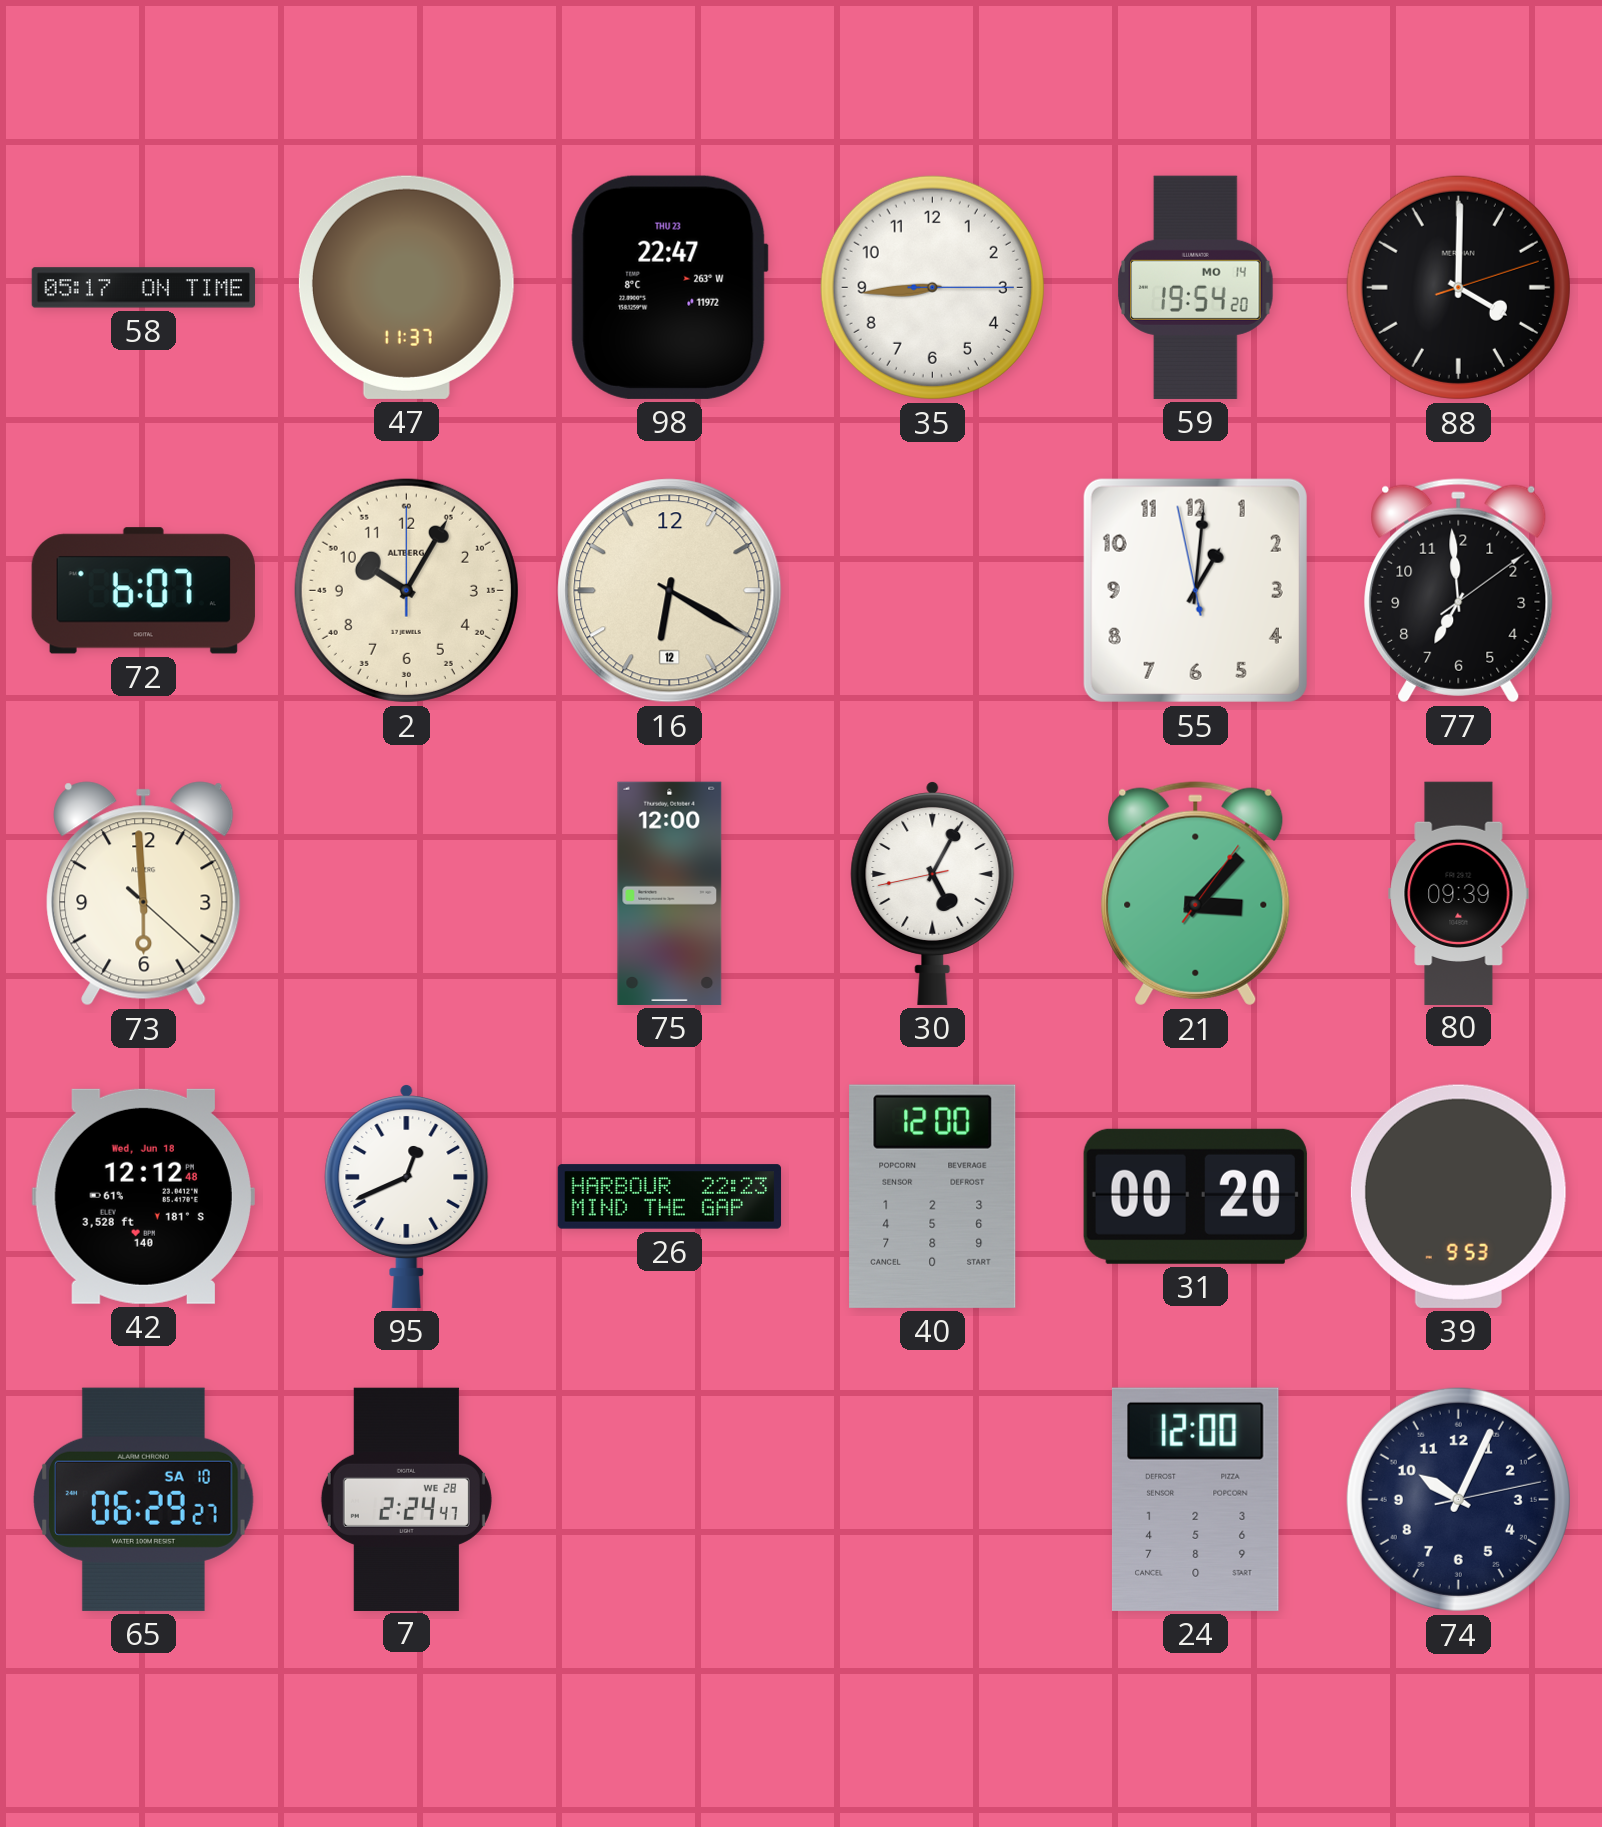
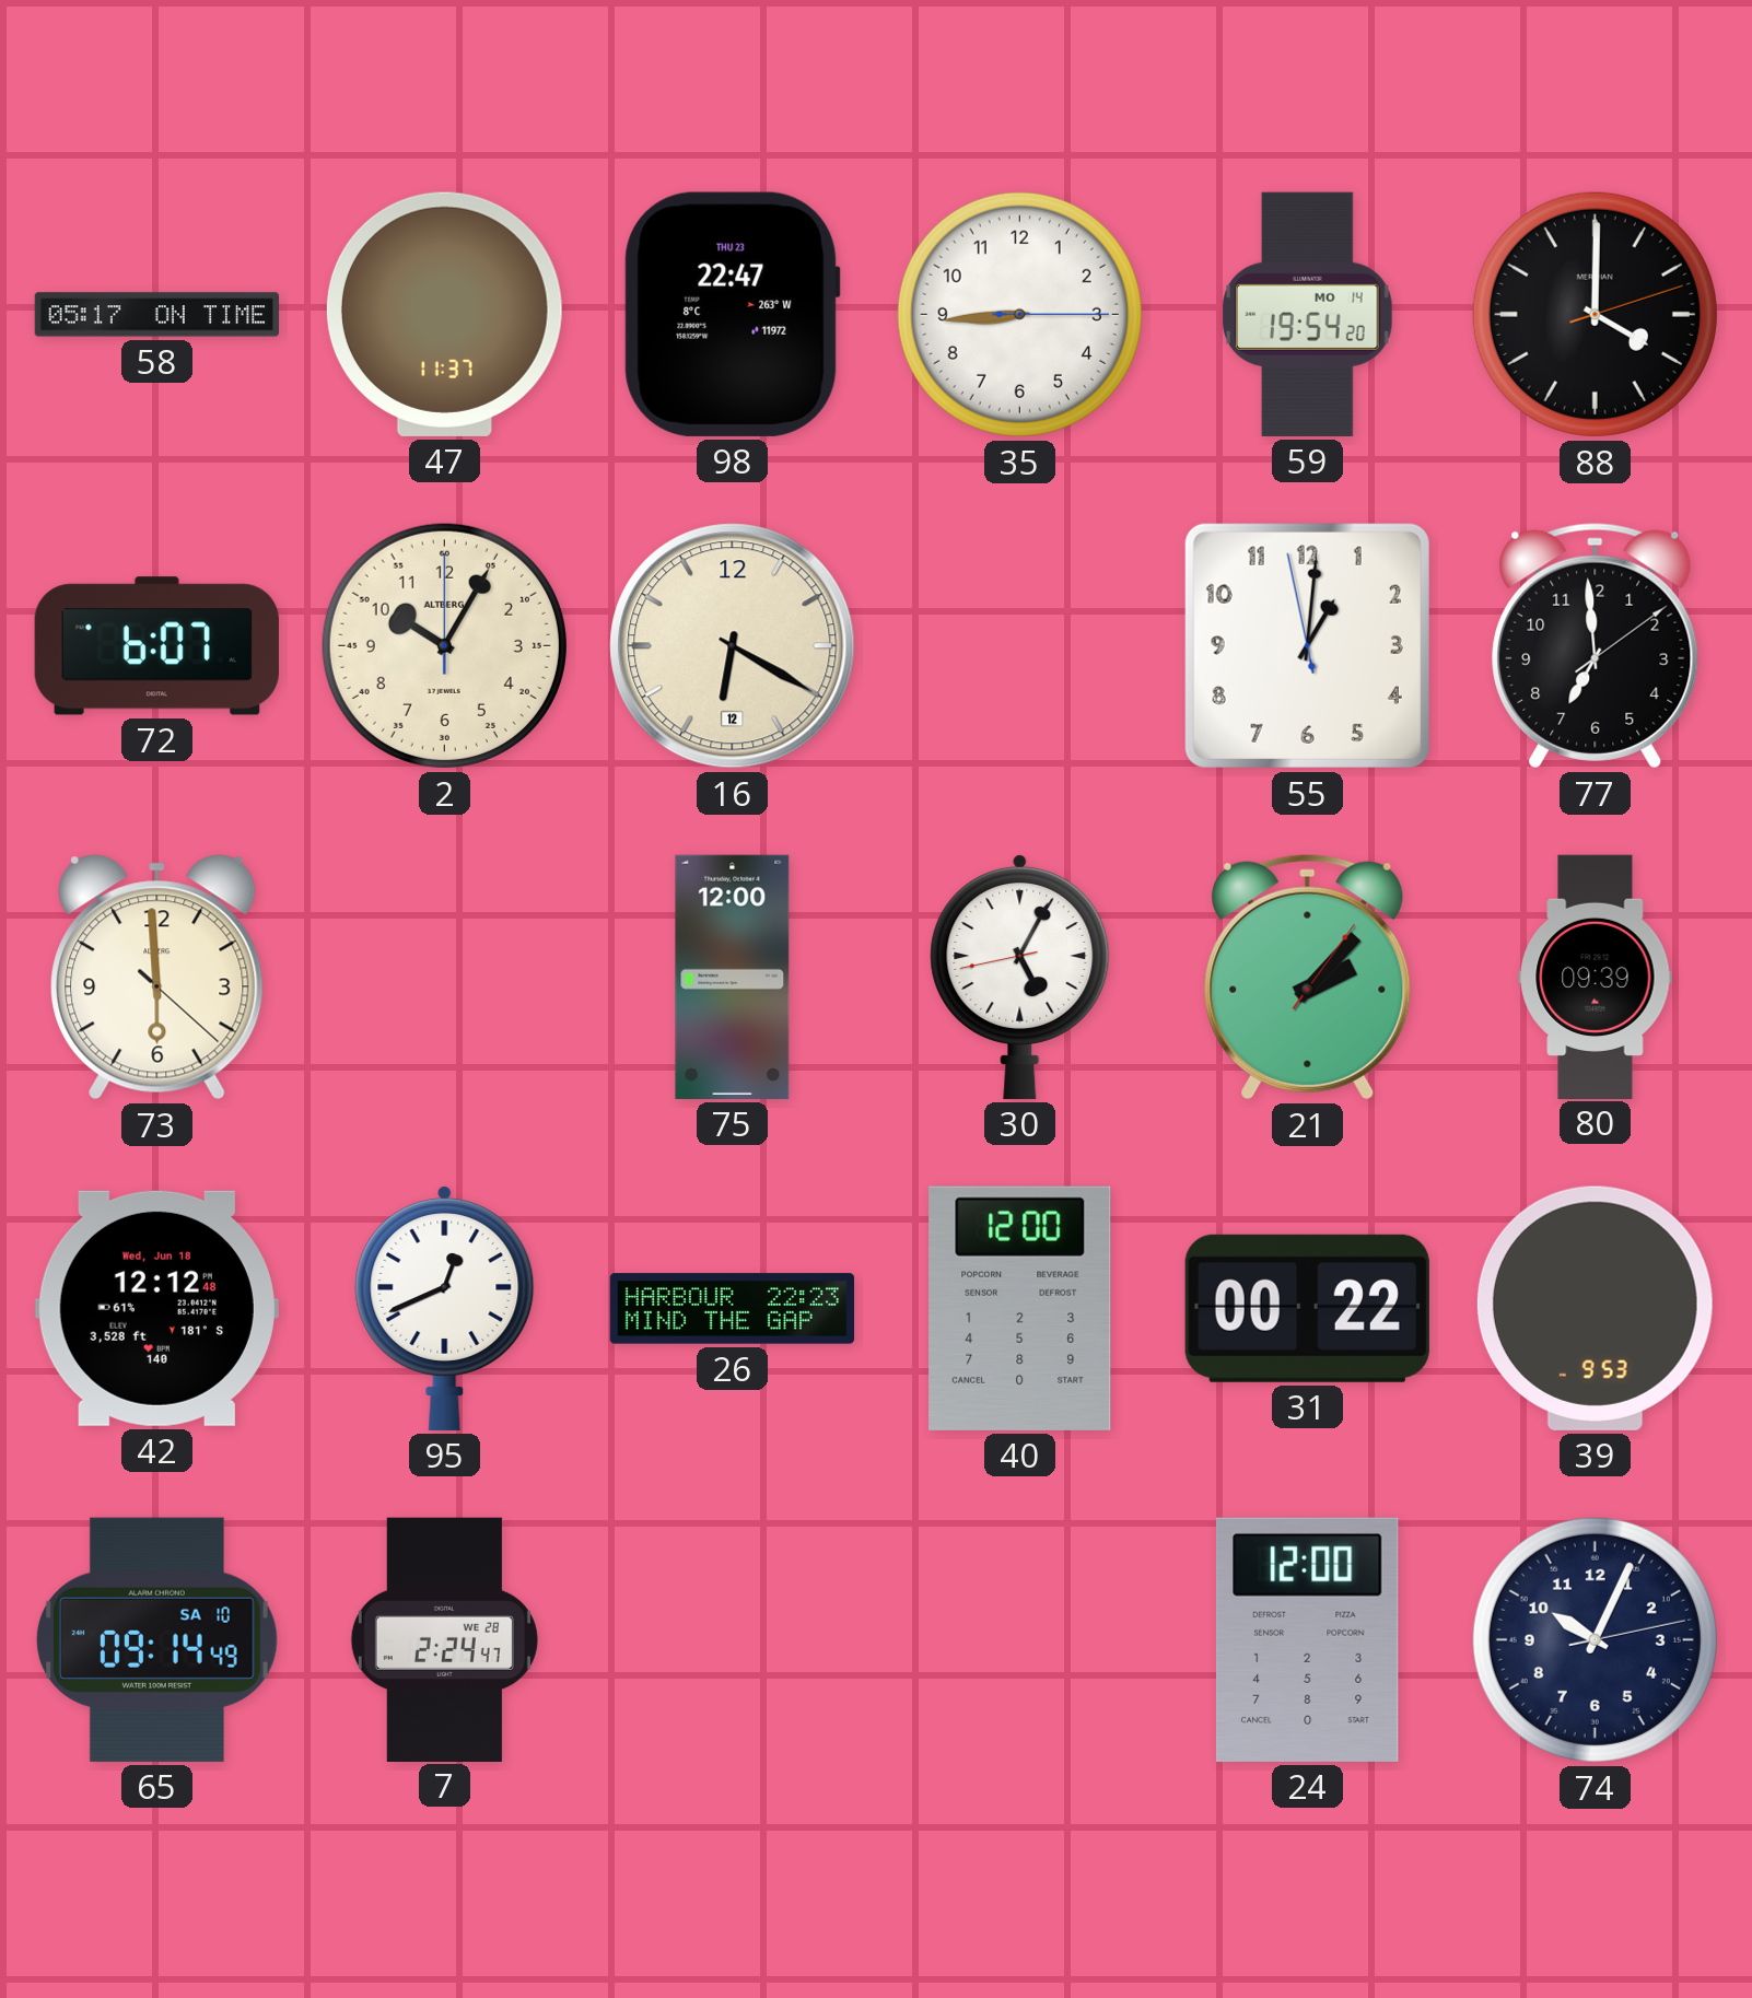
21: 3:07 -> 2:07
31: 00:20 -> 00:22
65: 06:29 -> 09:14
